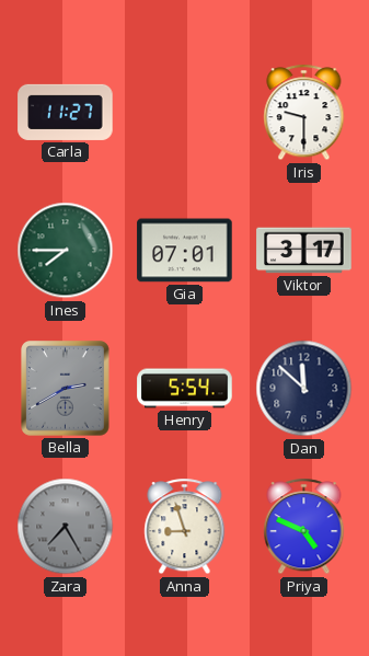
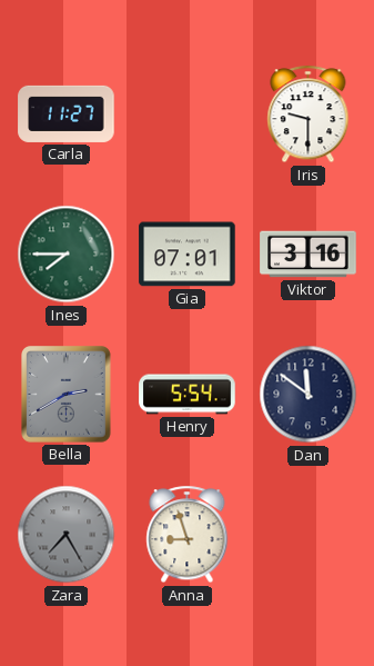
Viktor: 3:17 -> 3:16
Dan: 11:52 -> 11:51
Priya: 4:49 -> none
